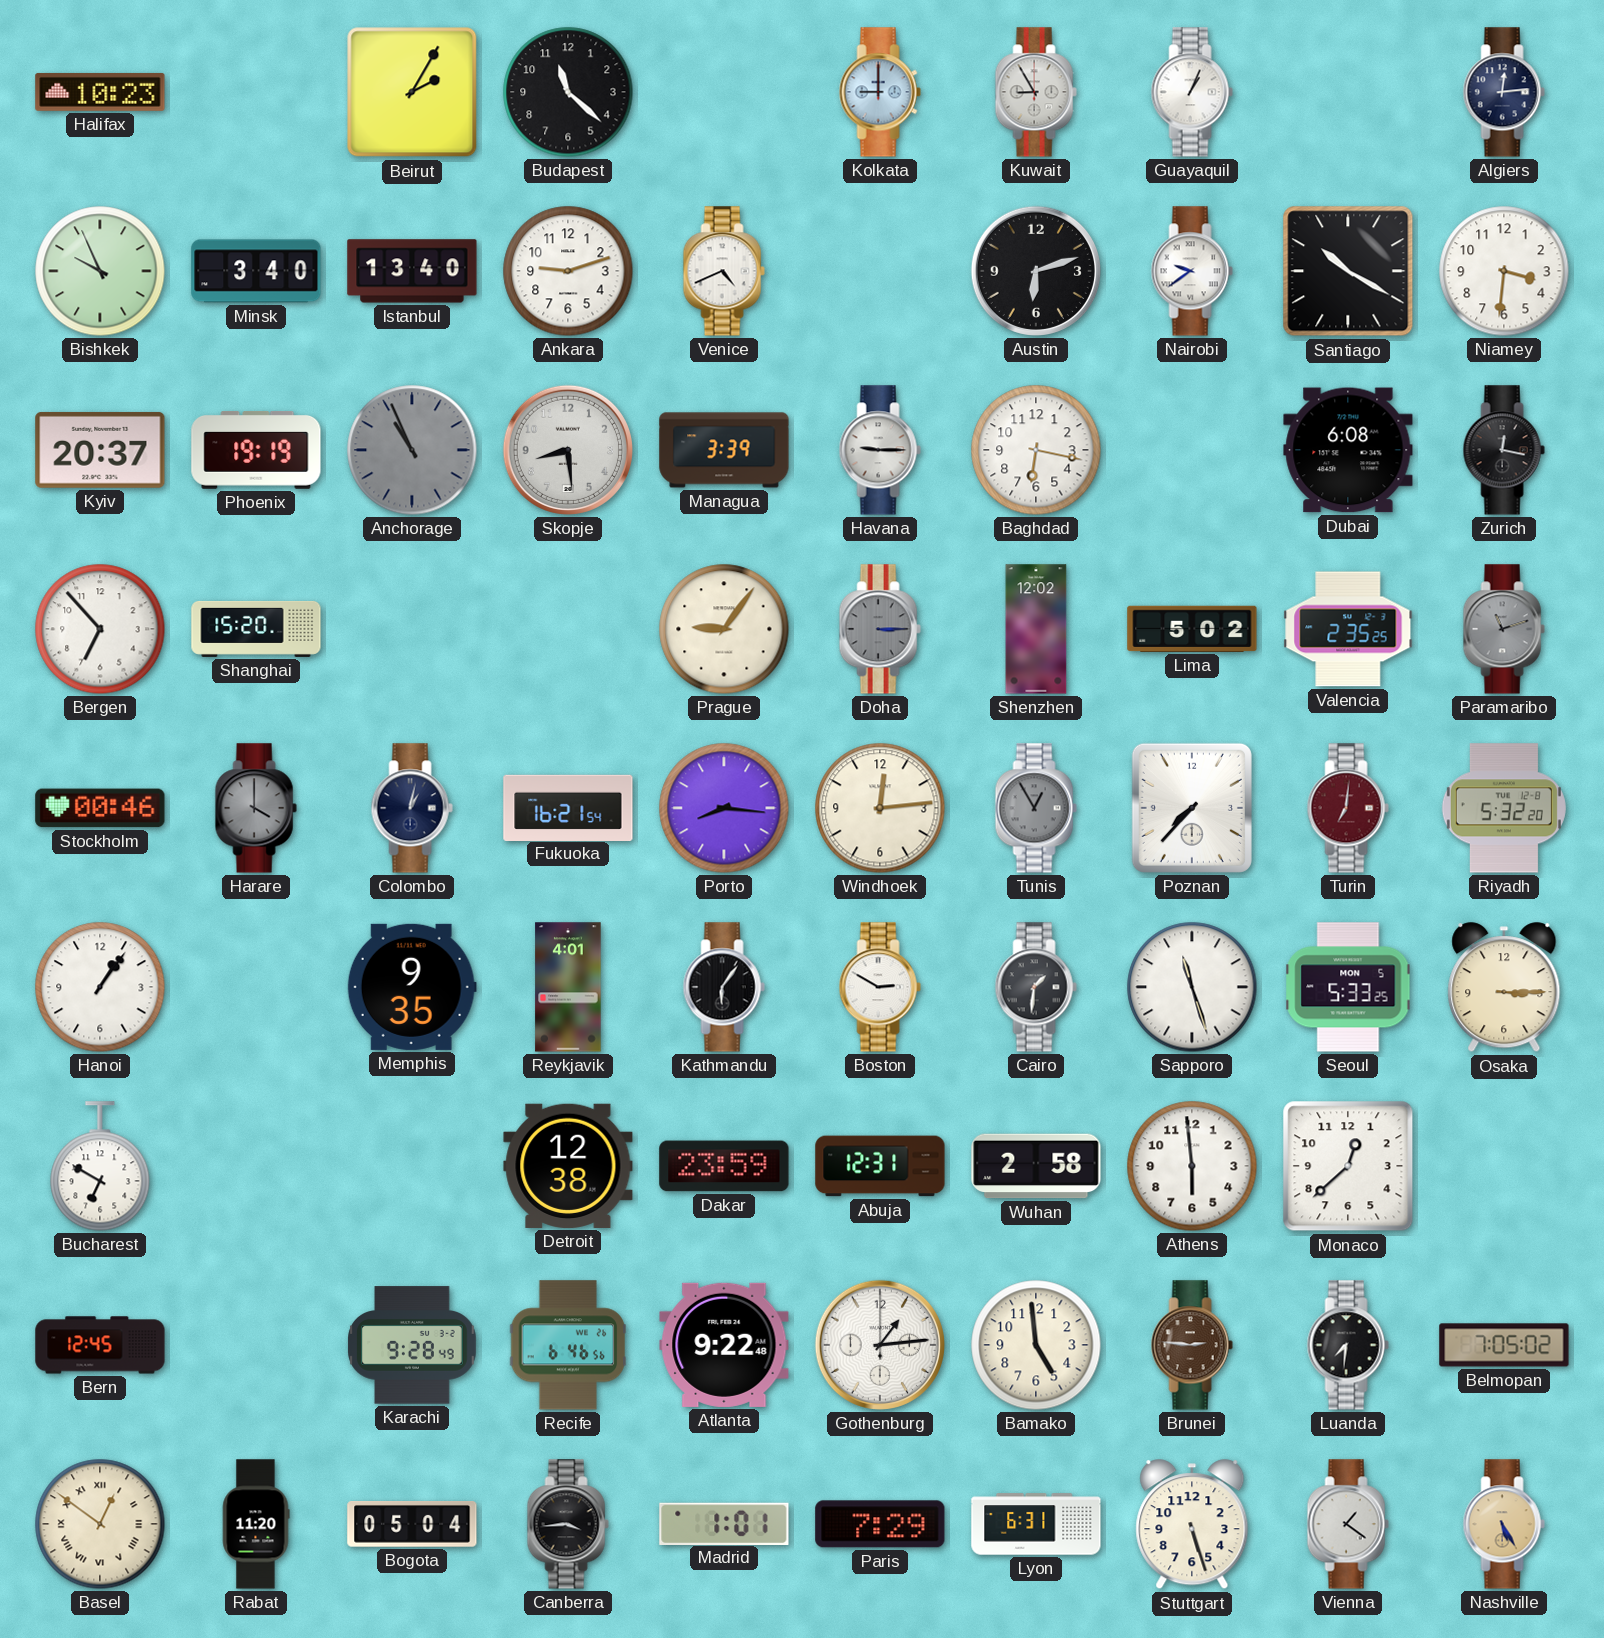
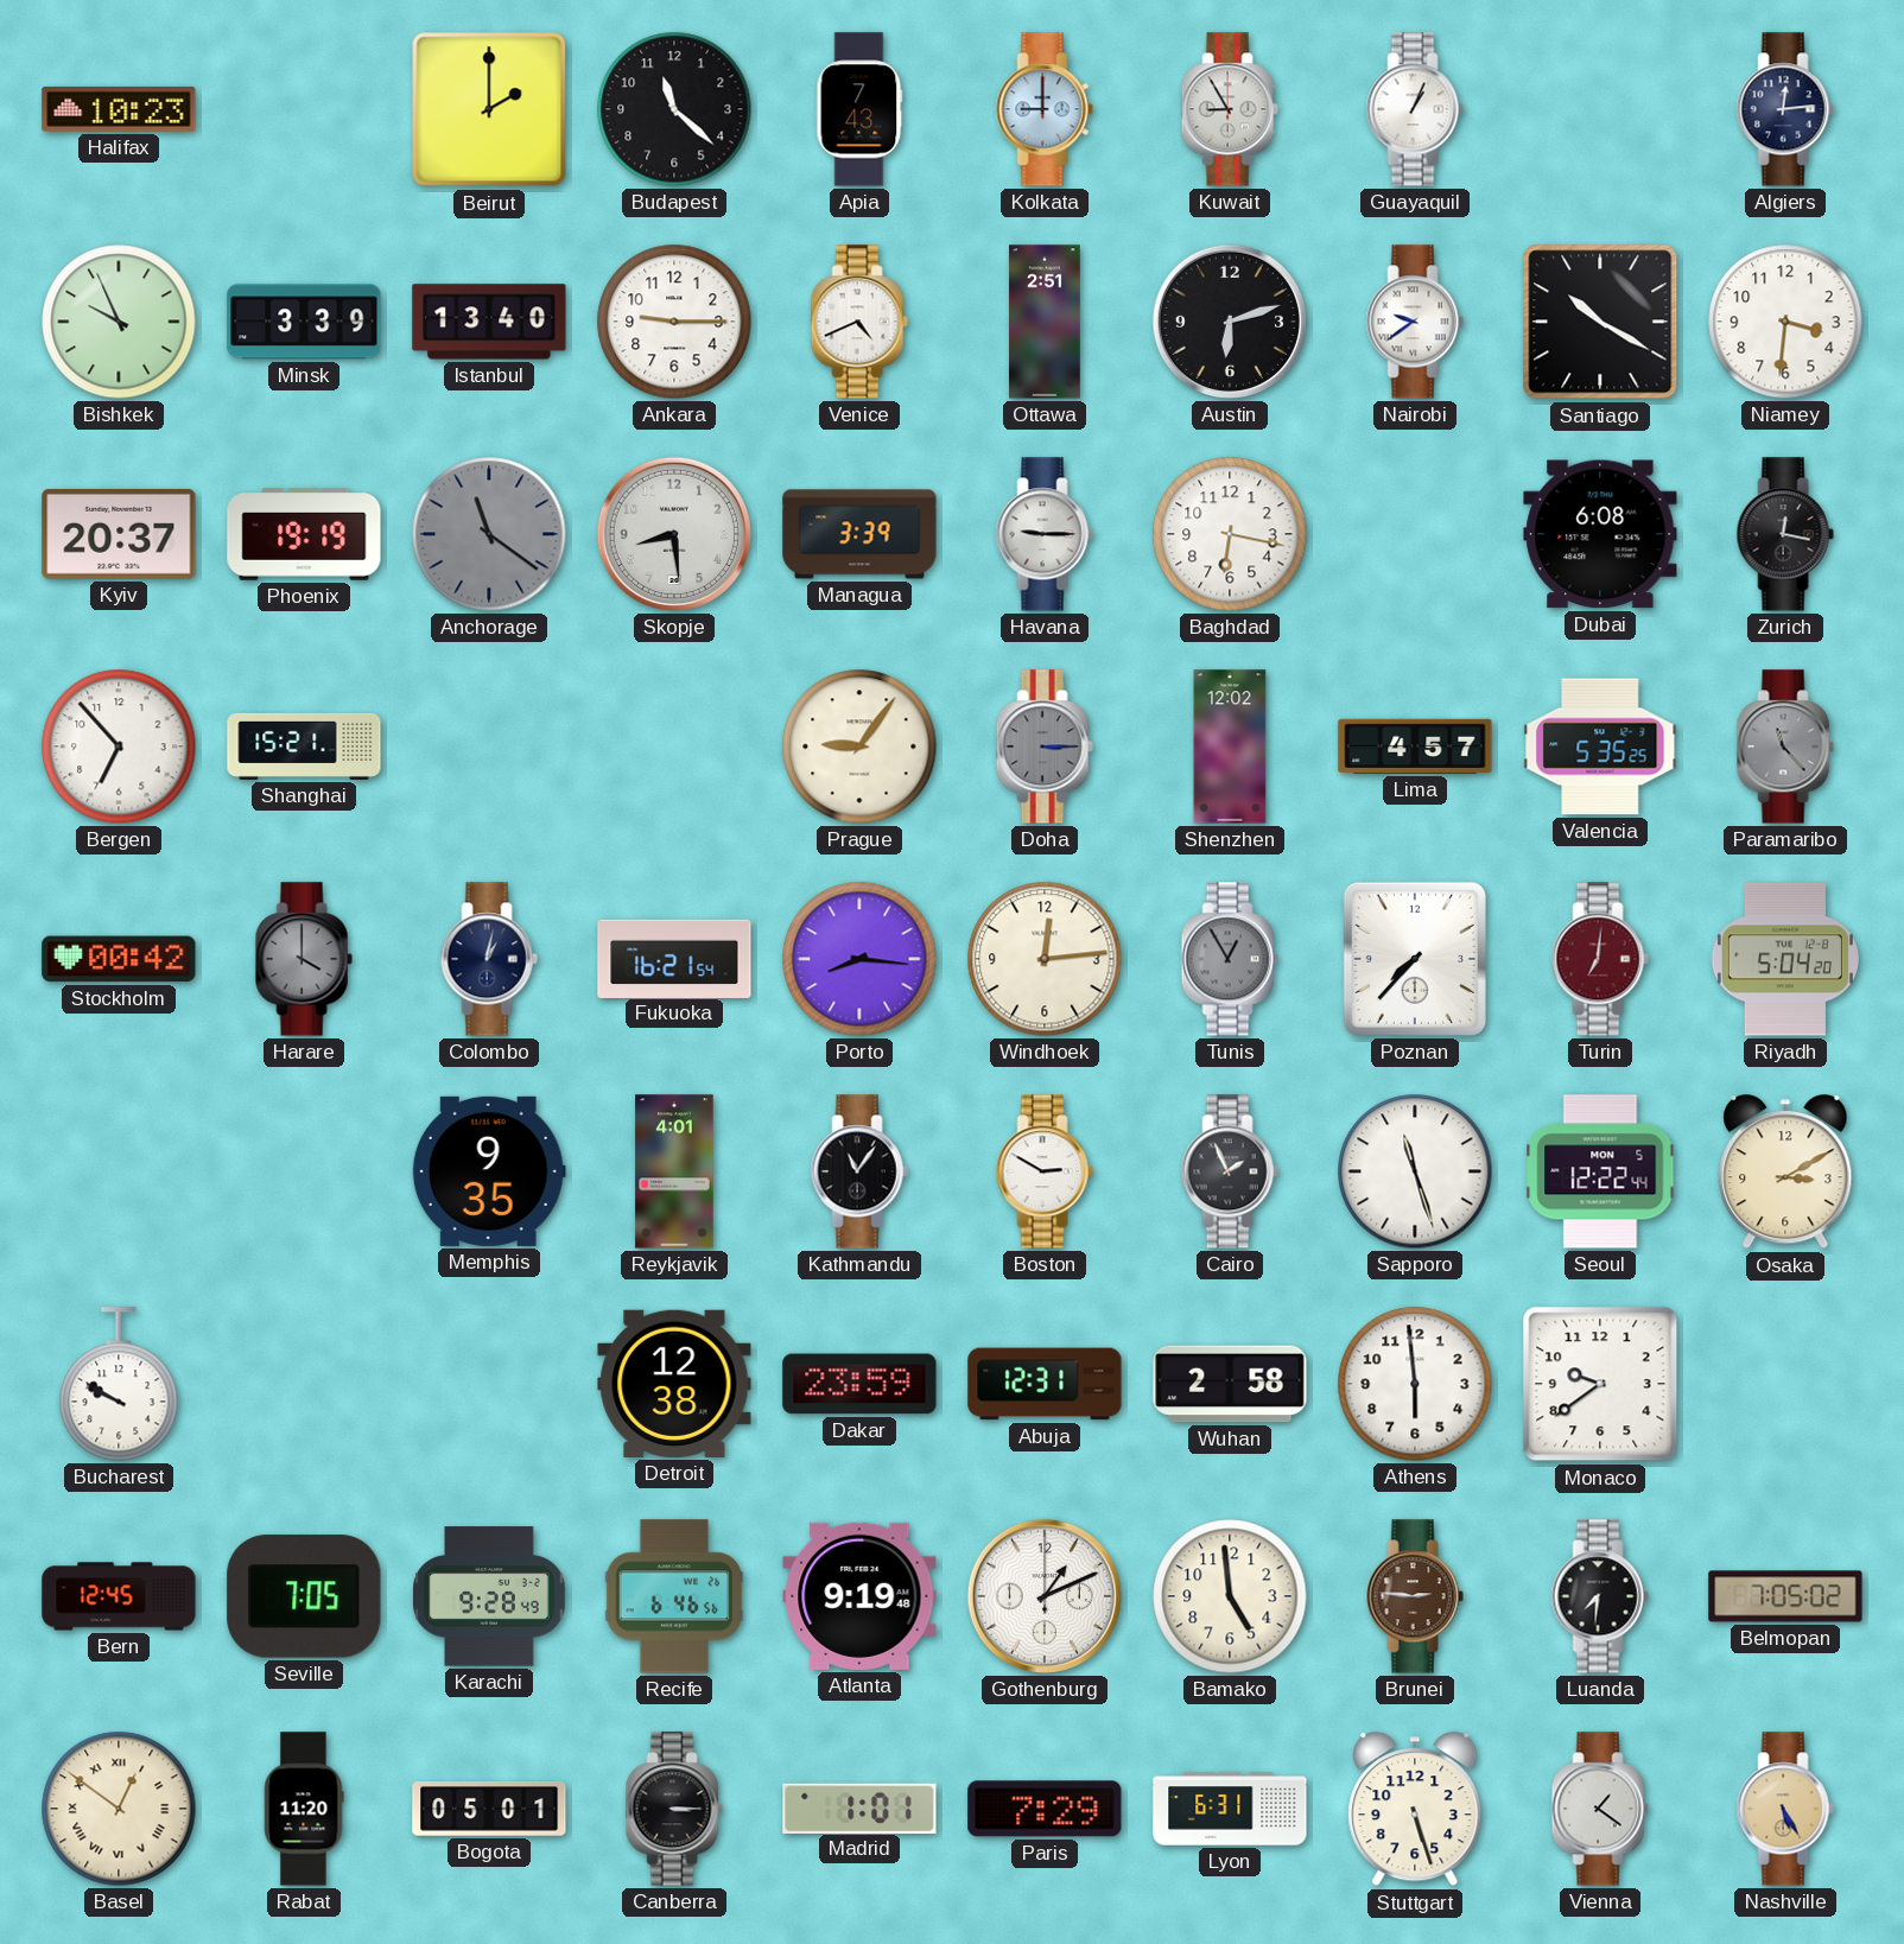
Beirut: 2:05 -> 2:00
Apia: none -> 7:43
Minsk: 3:40 -> 3:39
Ankara: 9:12 -> 9:15
Ottawa: none -> 2:51
Anchorage: 10:56 -> 11:21
Shanghai: 15:20 -> 15:21
Lima: 5:02 -> 4:57
Valencia: 2:35 -> 5:35
Paramaribo: 11:12 -> 11:23
Stockholm: 00:46 -> 00:42
Riyadh: 5:32 -> 5:04
Hanoi: 1:06 -> none
Kathmandu: 6:06 -> 11:06
Cairo: 1:31 -> 1:56
Seoul: 5:33 -> 12:22
Osaka: 3:15 -> 3:10
Bucharest: 6:50 -> 9:50
Monaco: 12:38 -> 9:39
Seville: none -> 7:05
Atlanta: 9:22 -> 9:19
Gothenburg: 1:14 -> 1:11
Bogota: 05:04 -> 05:01
Canberra: 3:44 -> 3:15
